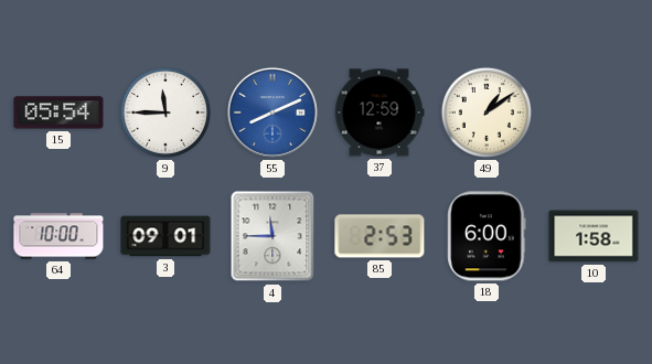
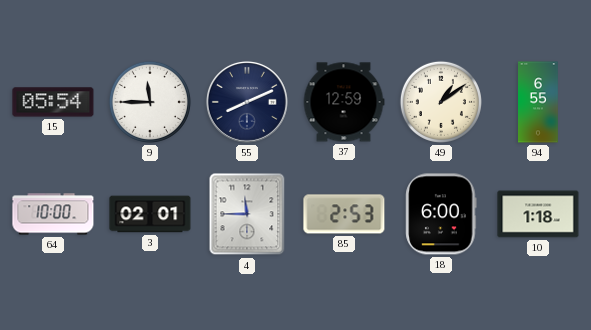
55 dial: blue -> navy
94: none -> 6:55
3: 09:01 -> 02:01
10: 1:58 -> 1:18
